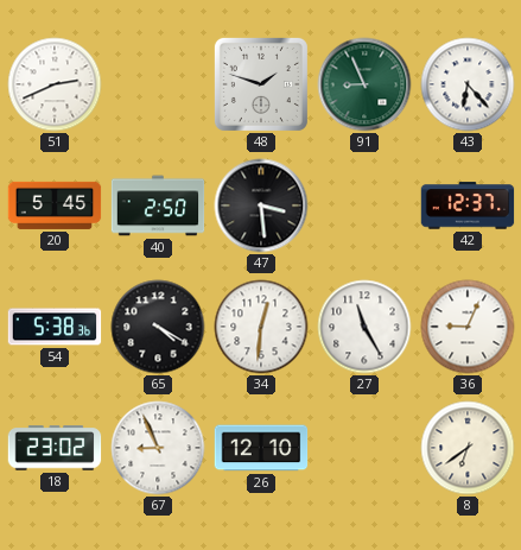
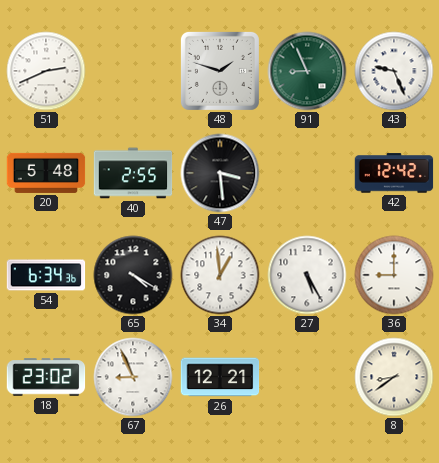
43: 6:23 -> 9:26
20: 5:45 -> 5:48
40: 2:50 -> 2:55
42: 12:37 -> 12:42
54: 5:38 -> 6:34
34: 12:31 -> 12:59
27: 11:25 -> 5:25
36: 9:04 -> 9:00
26: 12:10 -> 12:21
8: 6:39 -> 8:39
